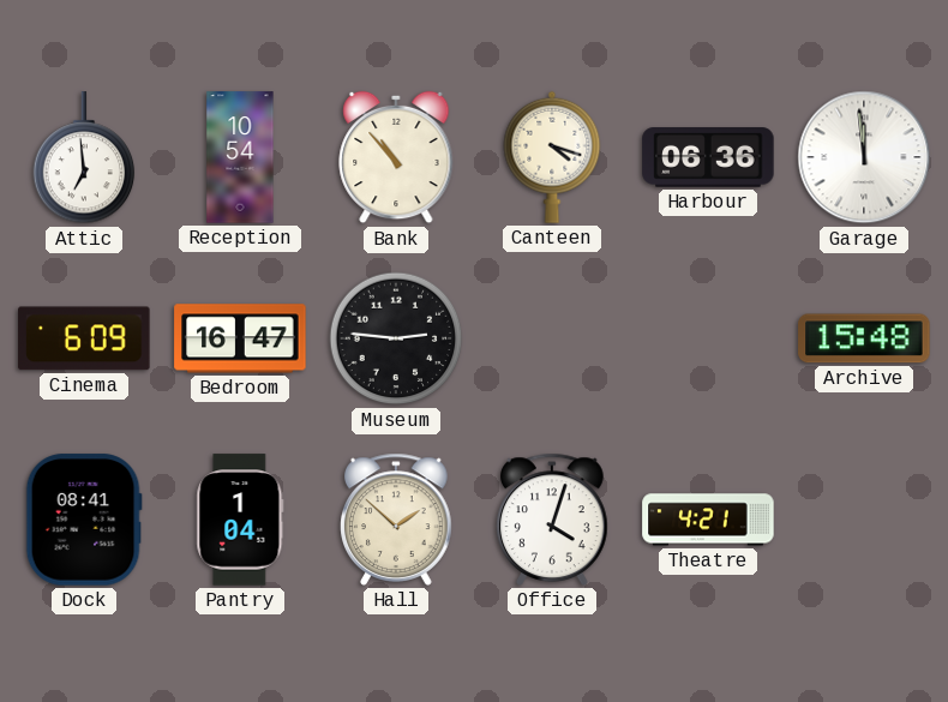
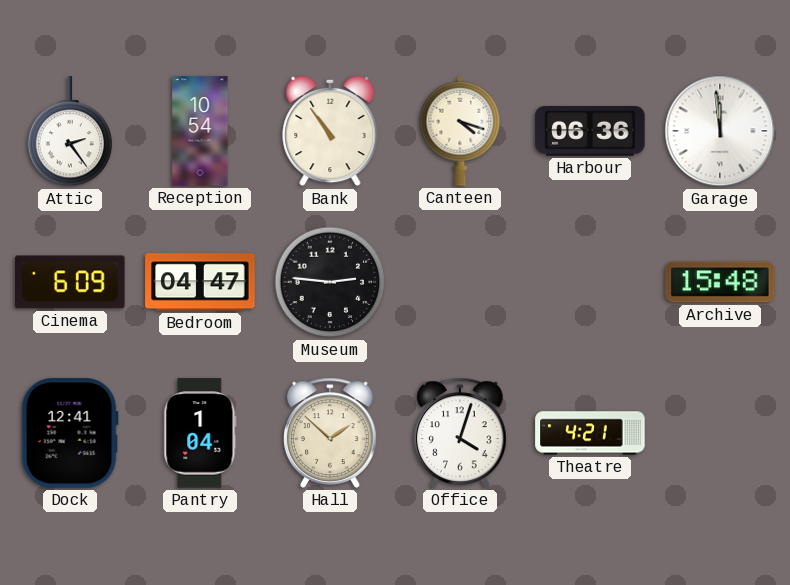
Attic: 6:59 -> 2:24
Bank: 10:53 -> 10:54
Bedroom: 16:47 -> 04:47
Dock: 08:41 -> 12:41
